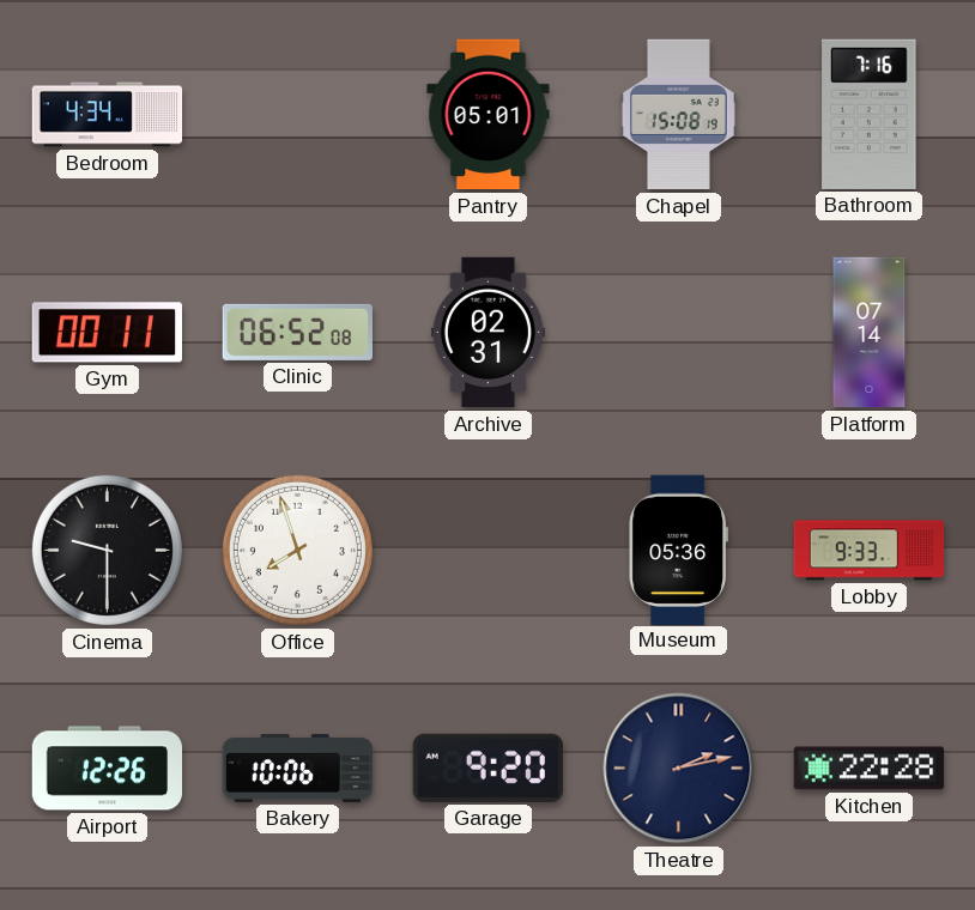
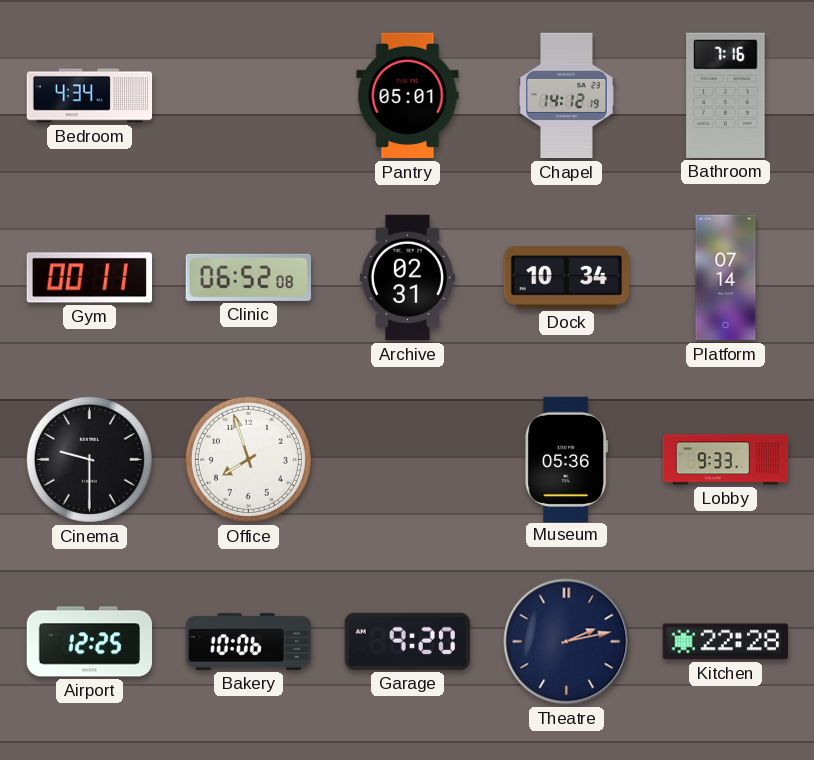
Chapel: 15:08 -> 14:12
Dock: none -> 10:34
Airport: 12:26 -> 12:25
